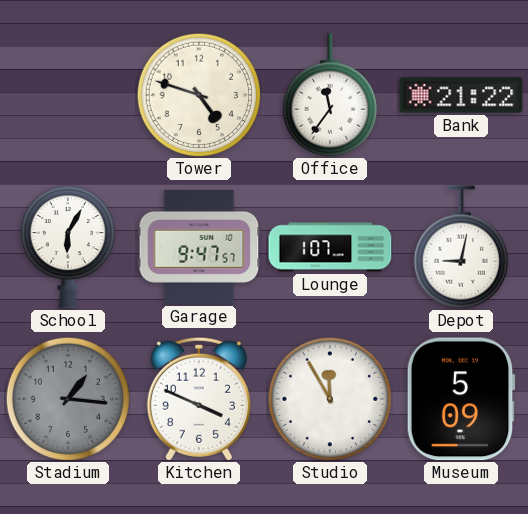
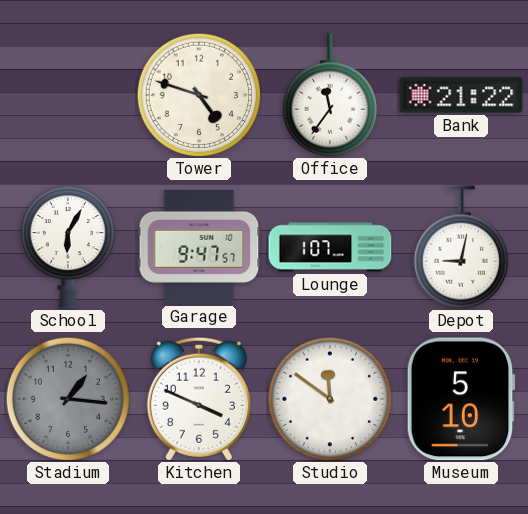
Studio: 11:55 -> 11:51
Museum: 5:09 -> 5:10
